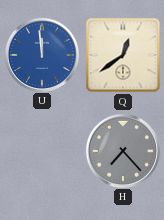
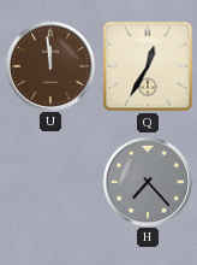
U dial: blue -> brown
Q: 12:39 -> 12:35
